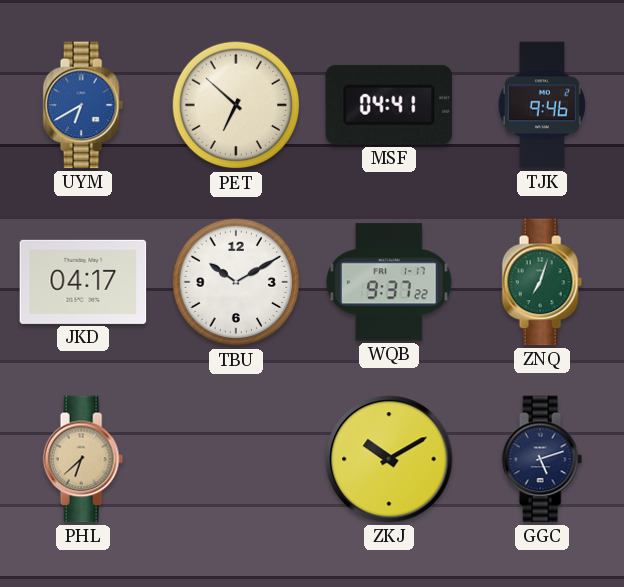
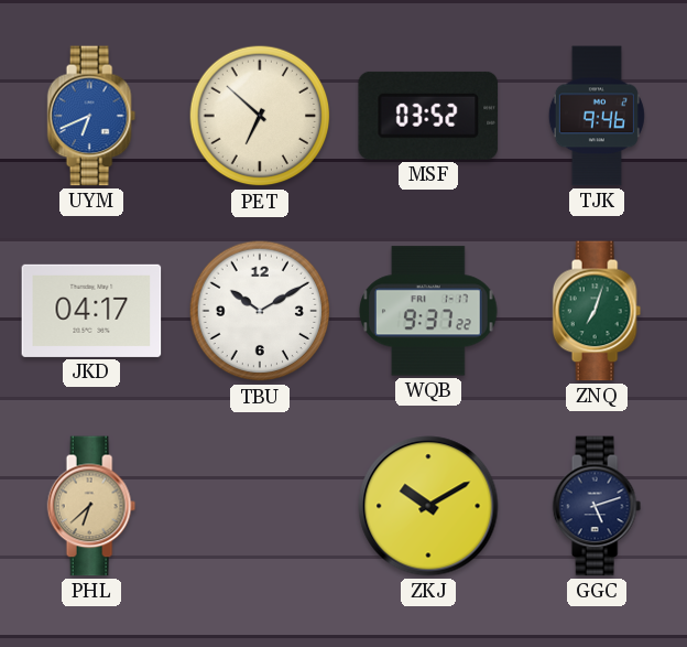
UYM: 6:40 -> 6:41
MSF: 04:41 -> 03:52
